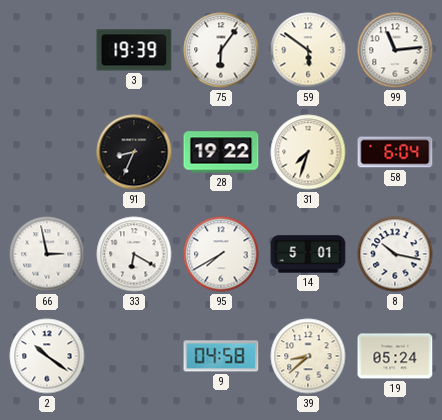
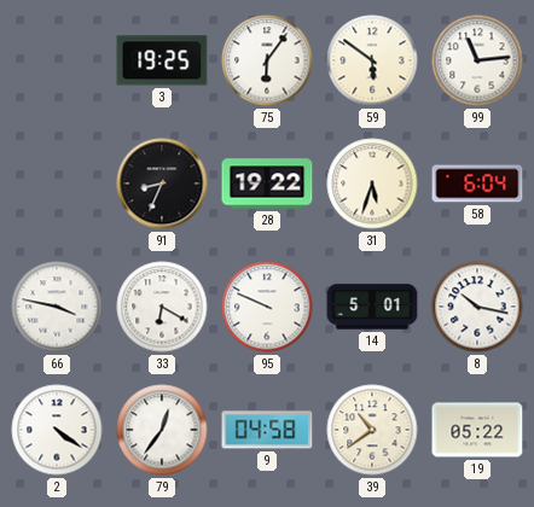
3: 19:39 -> 19:25
31: 7:33 -> 5:33
66: 2:58 -> 3:47
95: 7:40 -> 9:49
2: 10:21 -> 4:21
79: none -> 12:36
39: 8:38 -> 10:39
19: 05:24 -> 05:22
